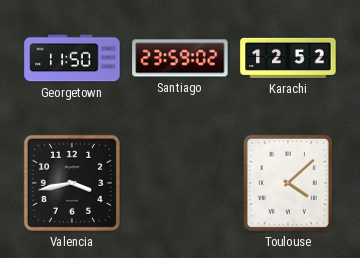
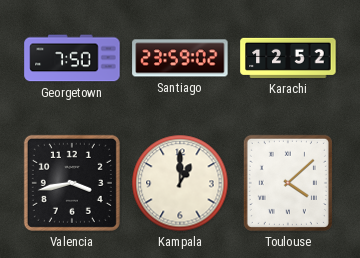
Georgetown: 11:50 -> 7:50
Kampala: none -> 1:00
